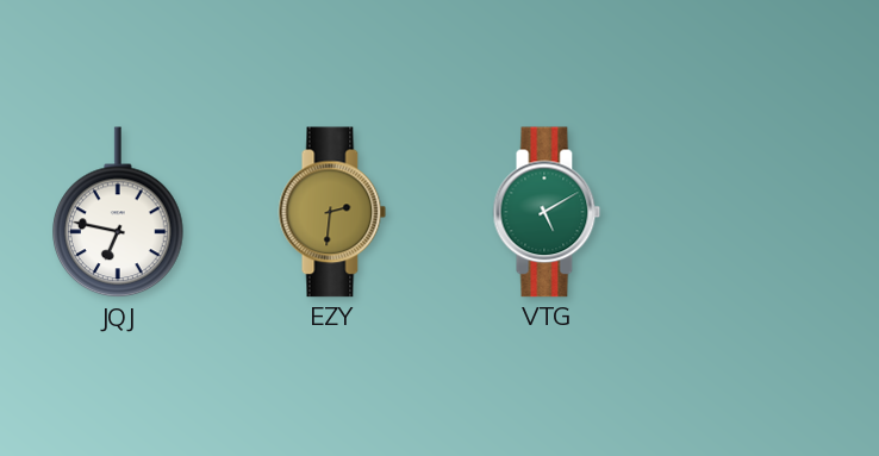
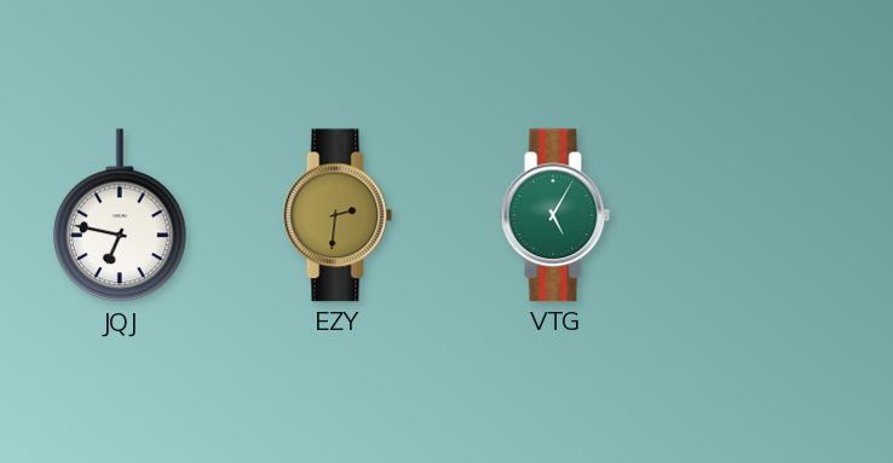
VTG: 5:10 -> 5:05
